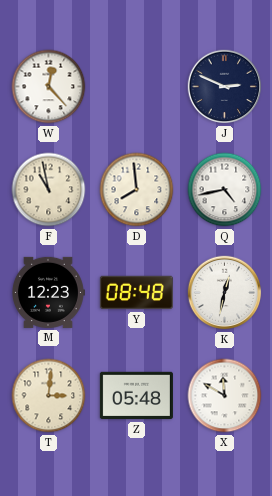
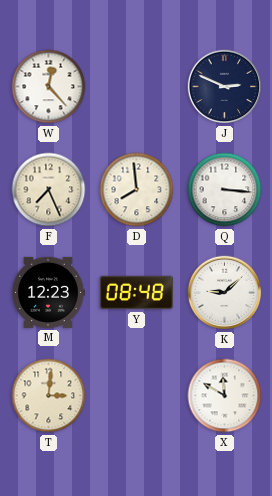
F: 10:58 -> 7:26
Q: 4:43 -> 3:16
K: 12:32 -> 9:08
Z: 05:48 -> none
